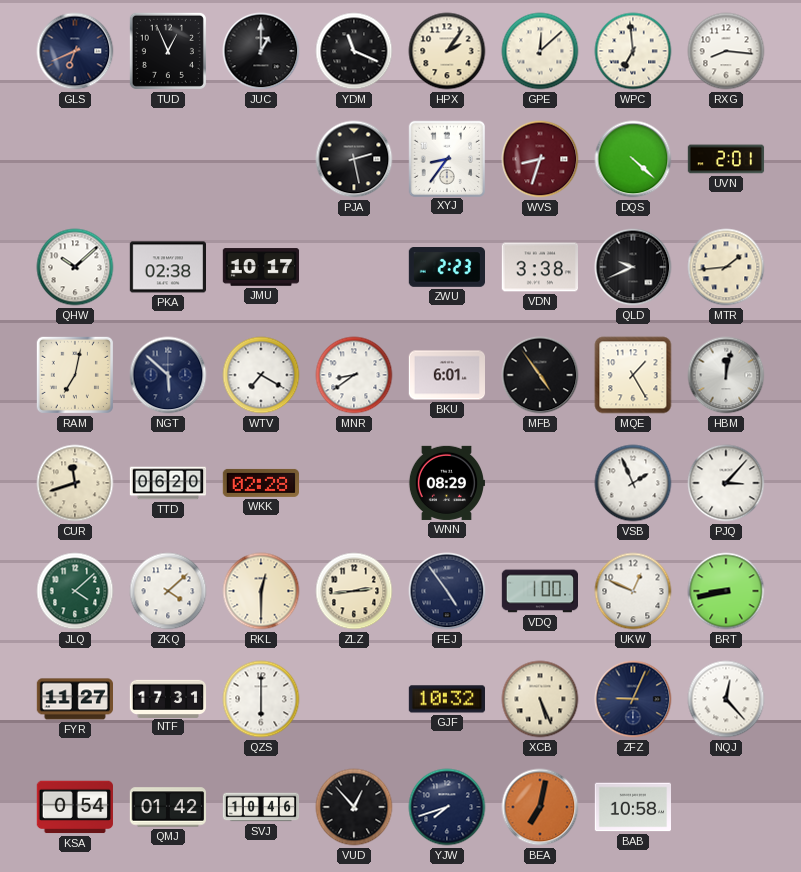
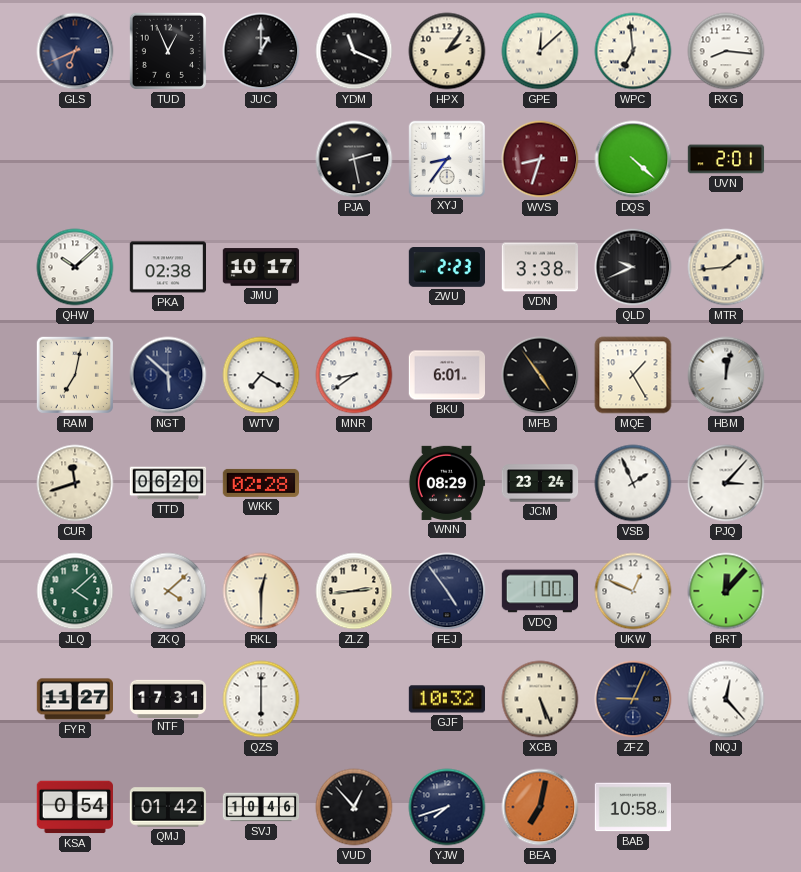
JCM: none -> 23:24
BRT: 8:43 -> 12:07
